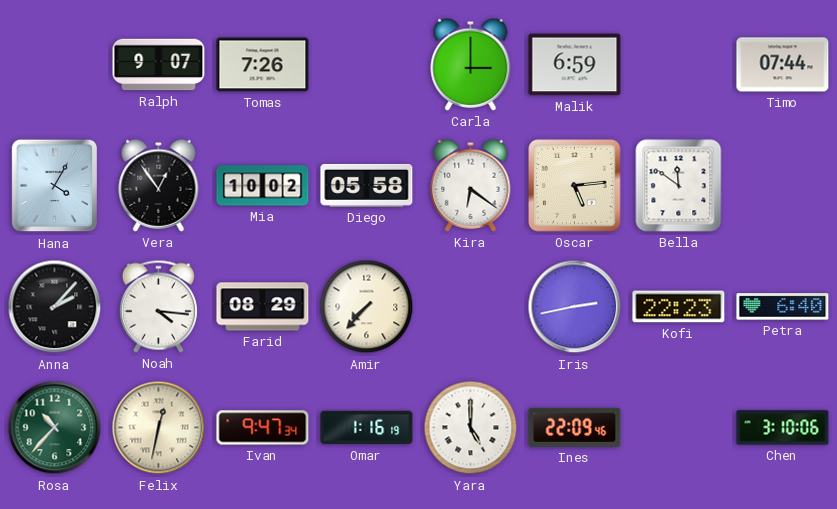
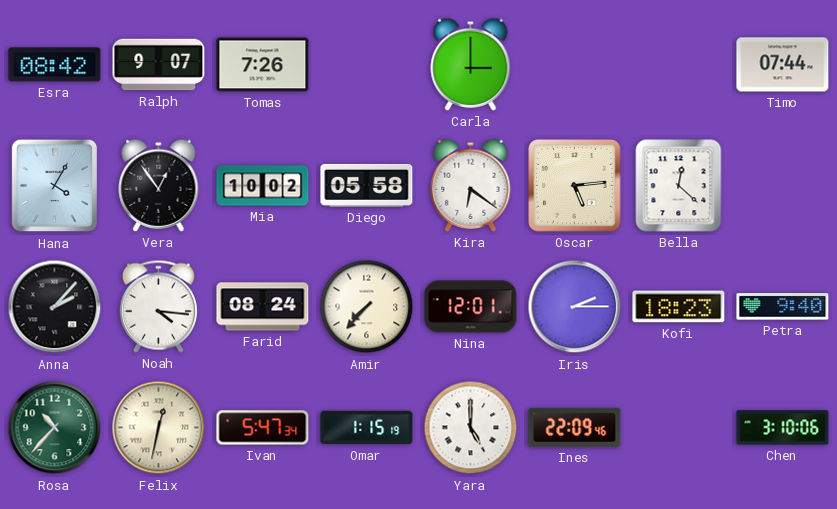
Esra: none -> 08:42
Malik: 6:59 -> none
Bella: 11:51 -> 12:22
Farid: 08:29 -> 08:24
Nina: none -> 12:01
Iris: 2:43 -> 2:15
Kofi: 22:23 -> 18:23
Petra: 6:40 -> 9:40
Ivan: 9:47 -> 5:47
Omar: 1:16 -> 1:15
